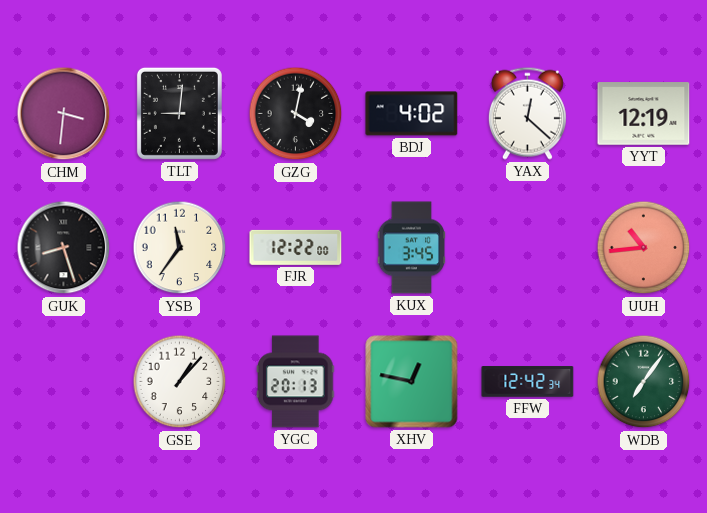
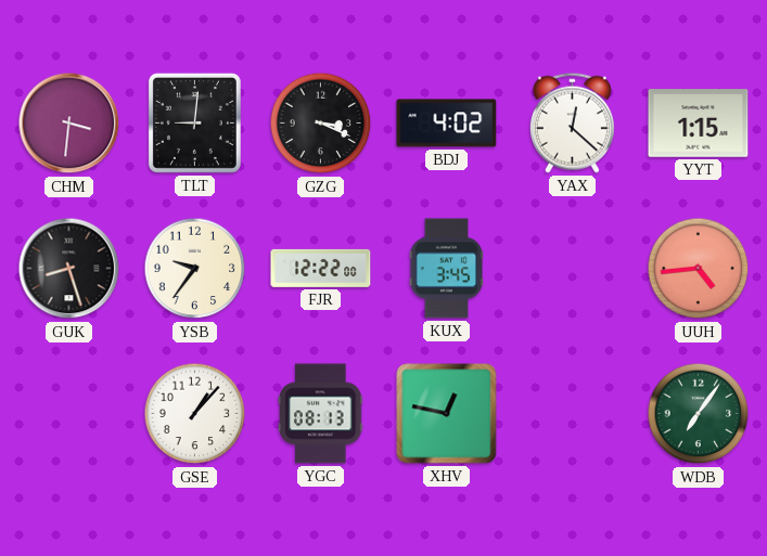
GZG: 4:02 -> 3:19
YYT: 12:19 -> 1:15
YSB: 11:36 -> 9:36
UUH: 10:44 -> 4:44
YGC: 20:13 -> 08:13
FFW: 12:42 -> none
